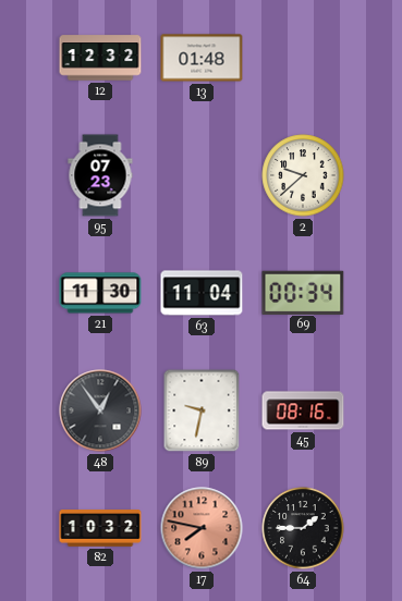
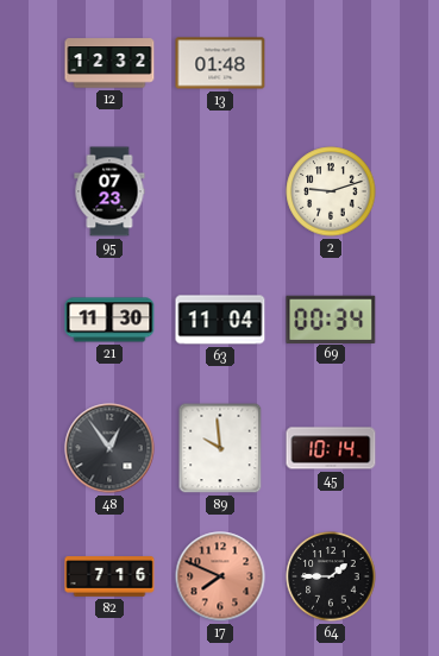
2: 9:38 -> 9:12
89: 9:32 -> 9:59
45: 08:16 -> 10:14
82: 10:32 -> 7:16
17: 7:47 -> 7:49
